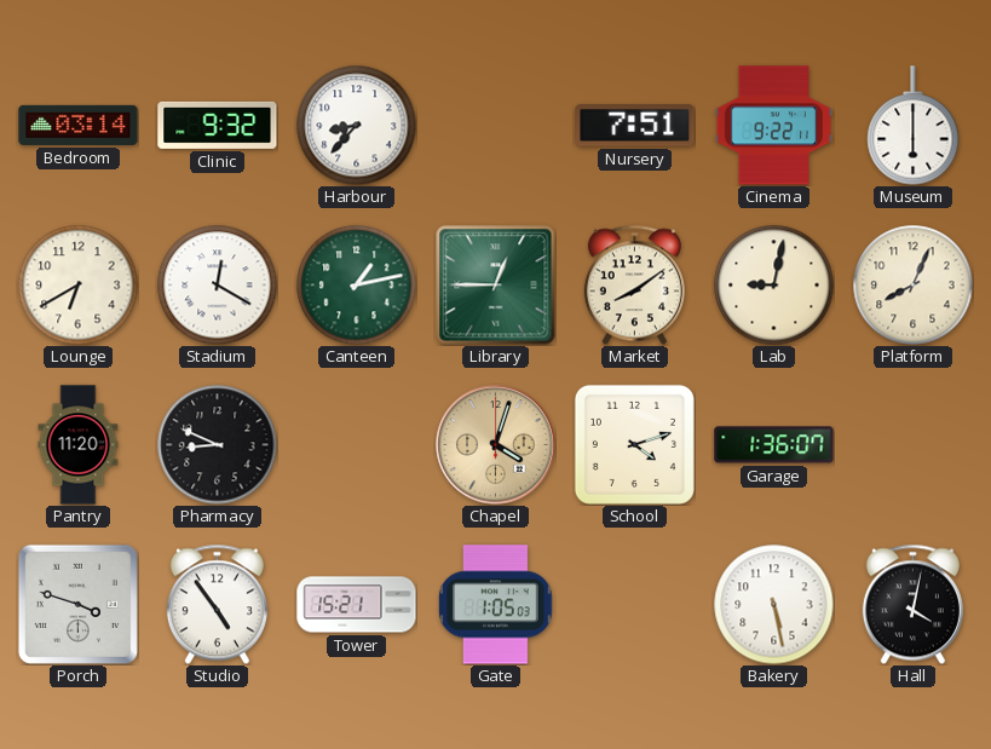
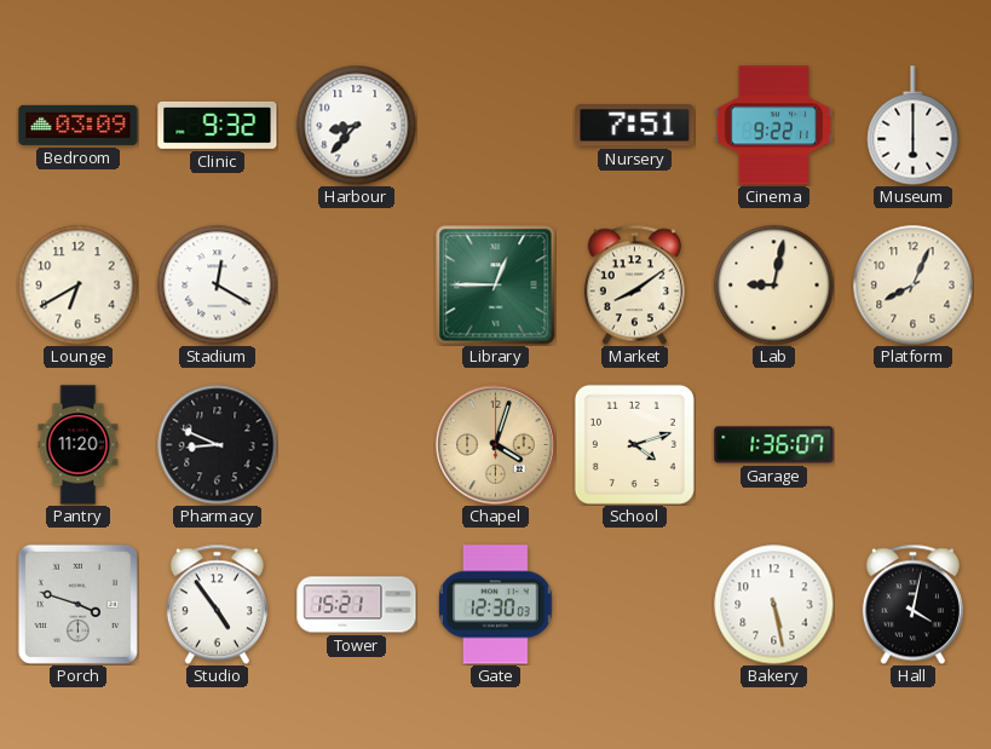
Bedroom: 03:14 -> 03:09
Canteen: 1:13 -> none
Gate: 1:05 -> 12:30
